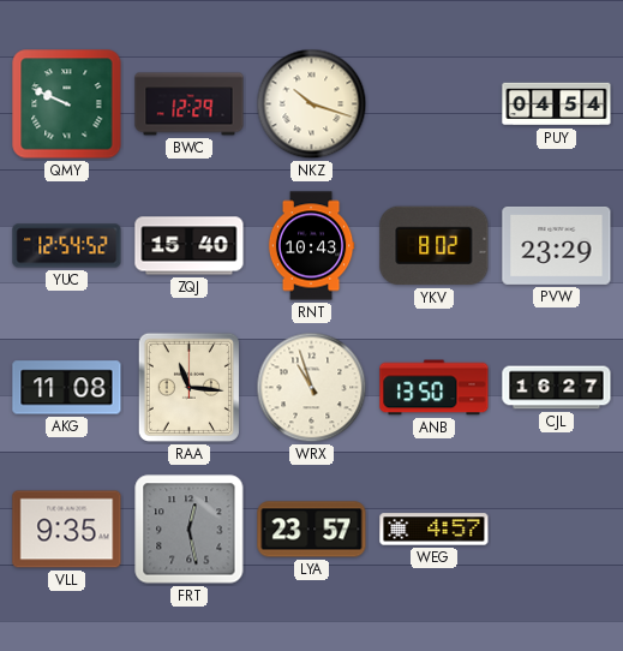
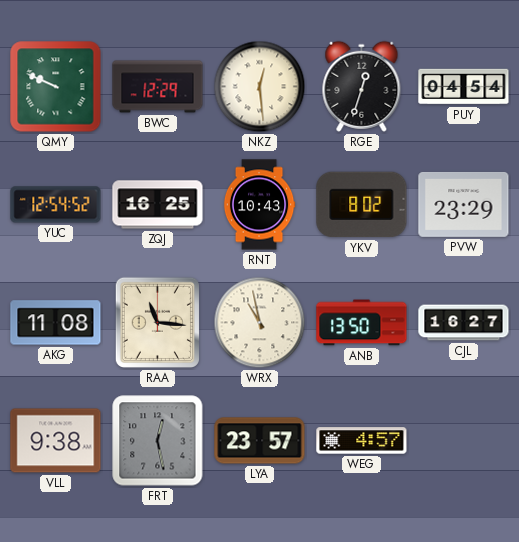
NKZ: 10:18 -> 12:29
RGE: none -> 12:33
ZQJ: 15:40 -> 16:25
WRX: 10:57 -> 10:58
VLL: 9:35 -> 9:38
